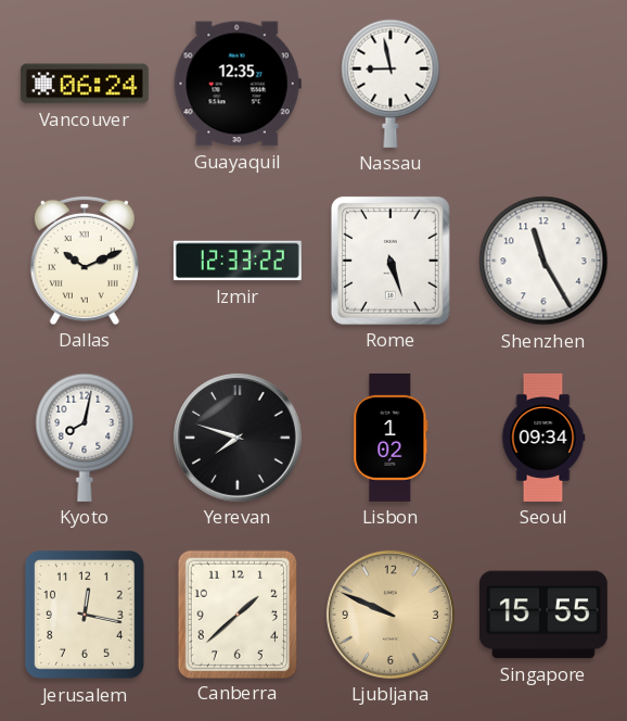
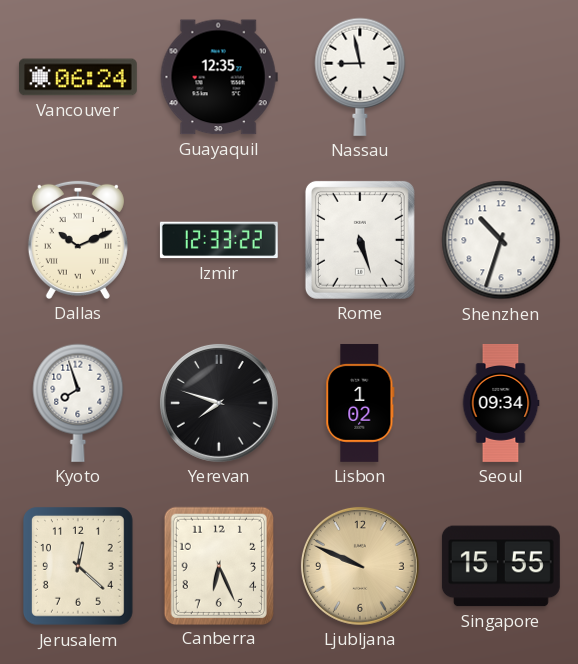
Shenzhen: 11:25 -> 10:33
Kyoto: 8:02 -> 7:57
Jerusalem: 12:17 -> 12:22
Canberra: 1:38 -> 6:26
